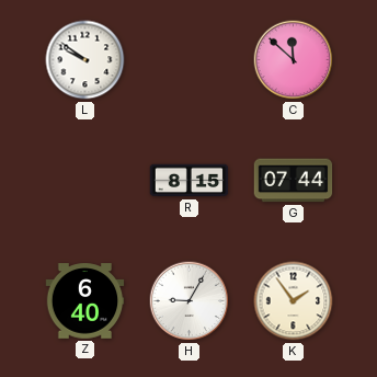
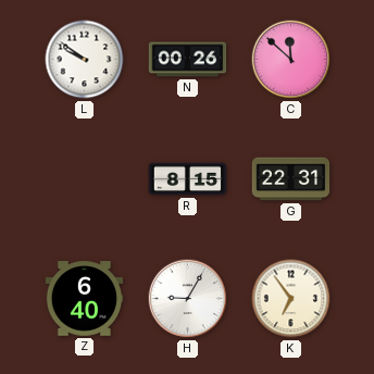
N: none -> 00:26
G: 07:44 -> 22:31
K: 1:54 -> 6:54
